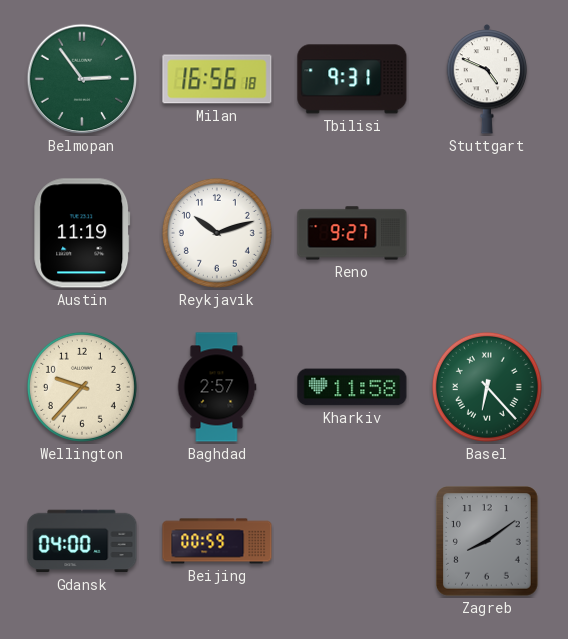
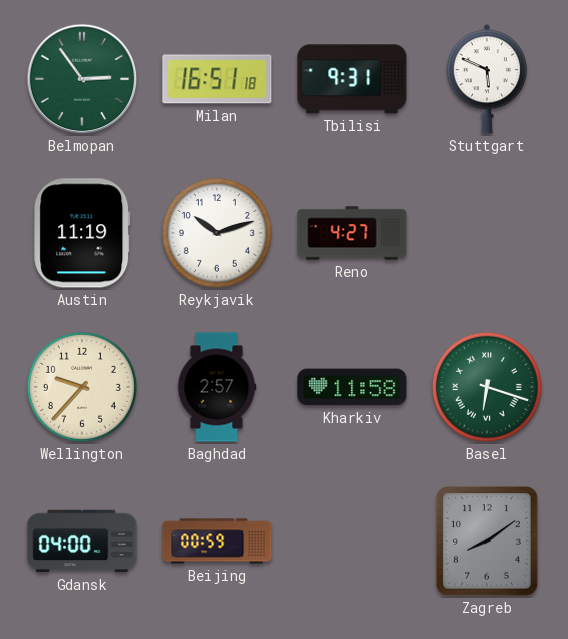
Milan: 16:56 -> 16:51
Stuttgart: 4:49 -> 5:49
Reno: 9:27 -> 4:27
Basel: 6:23 -> 6:18
